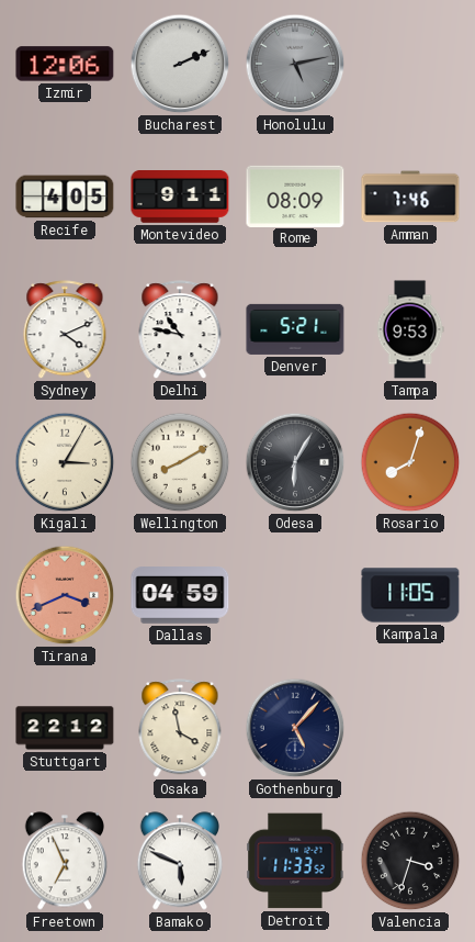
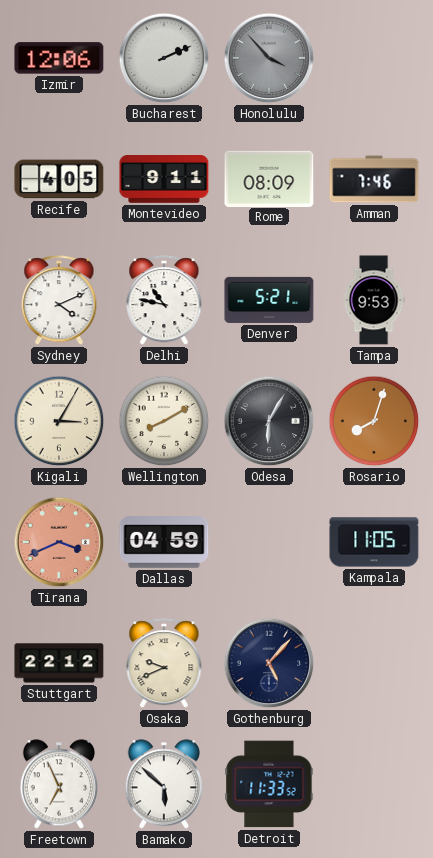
Honolulu: 5:13 -> 3:53
Osaka: 3:58 -> 9:41
Bamako: 5:49 -> 5:52
Valencia: 3:33 -> none
